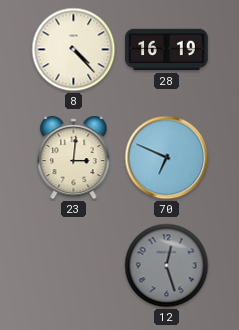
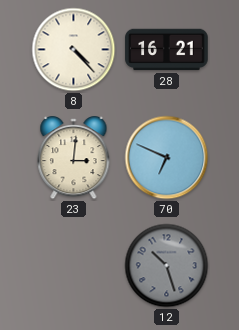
28: 16:19 -> 16:21
12: 12:27 -> 10:27
